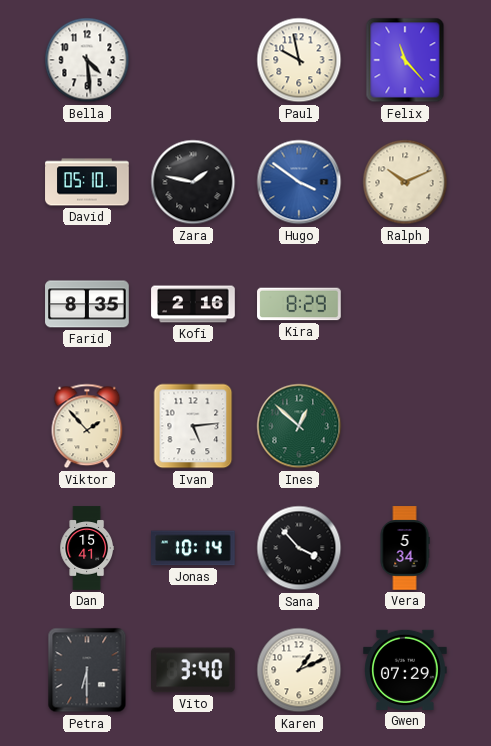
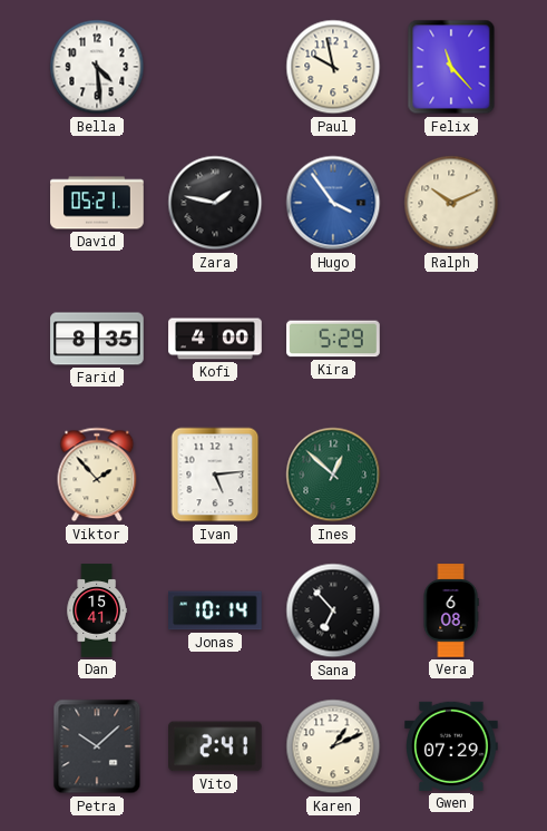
David: 05:10 -> 05:21
Hugo: 3:51 -> 3:54
Kofi: 2:16 -> 4:00
Kira: 8:29 -> 5:29
Sana: 3:53 -> 6:53
Vera: 5:34 -> 6:08
Petra: 6:30 -> 10:08
Vito: 3:40 -> 2:41
